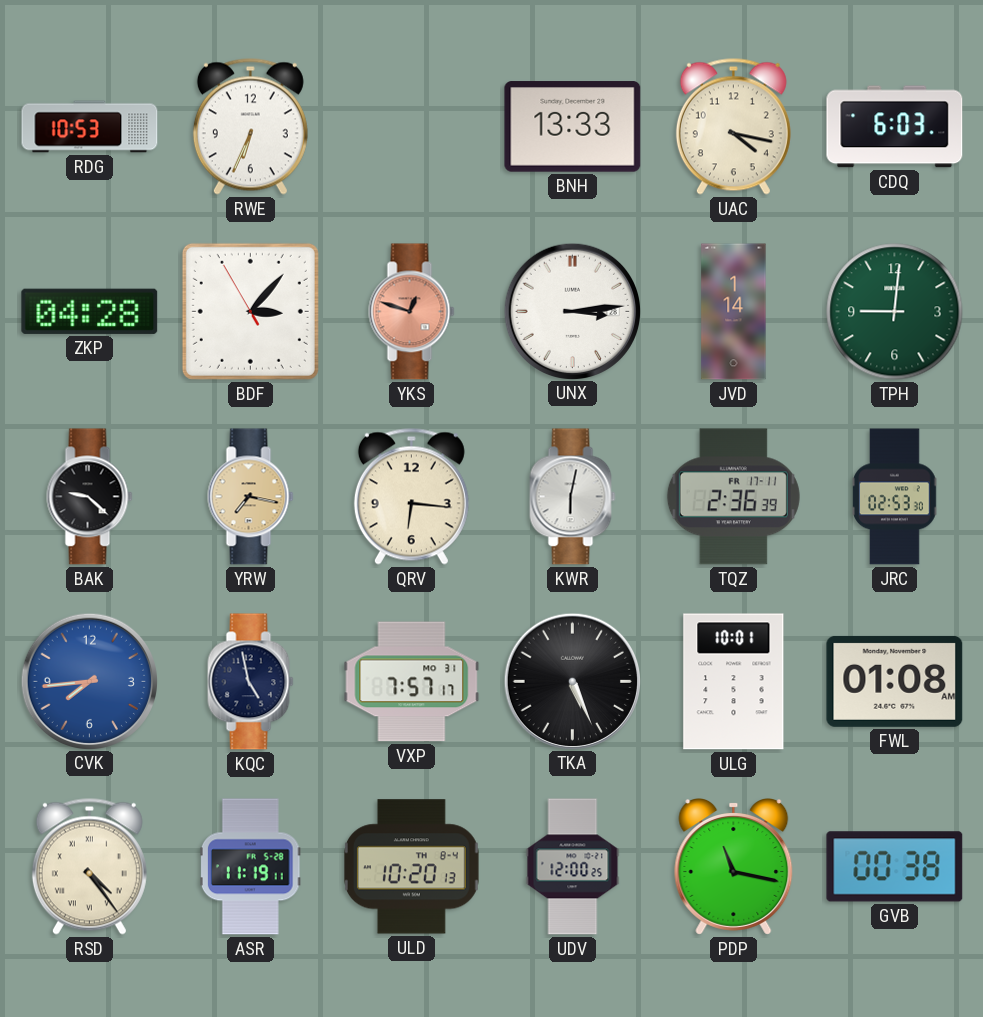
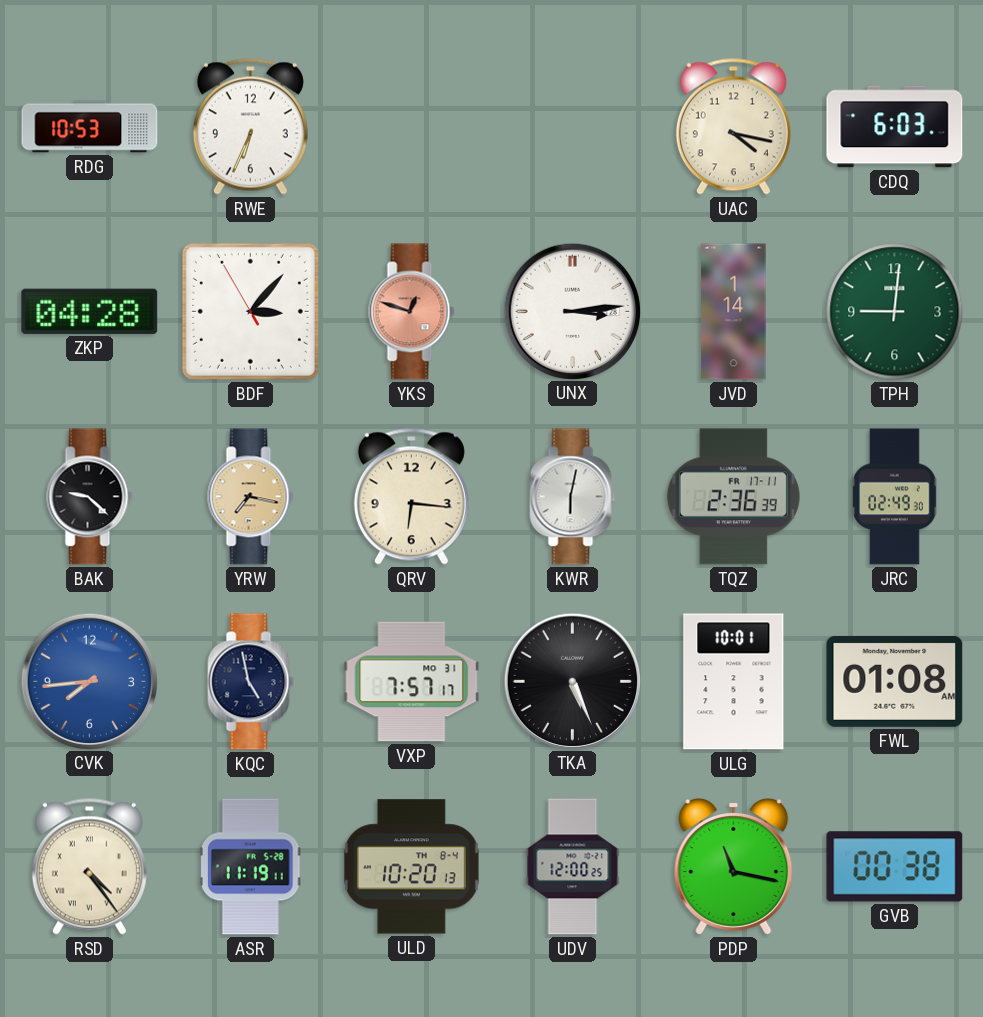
BNH: 13:33 -> none
JRC: 02:53 -> 02:49
